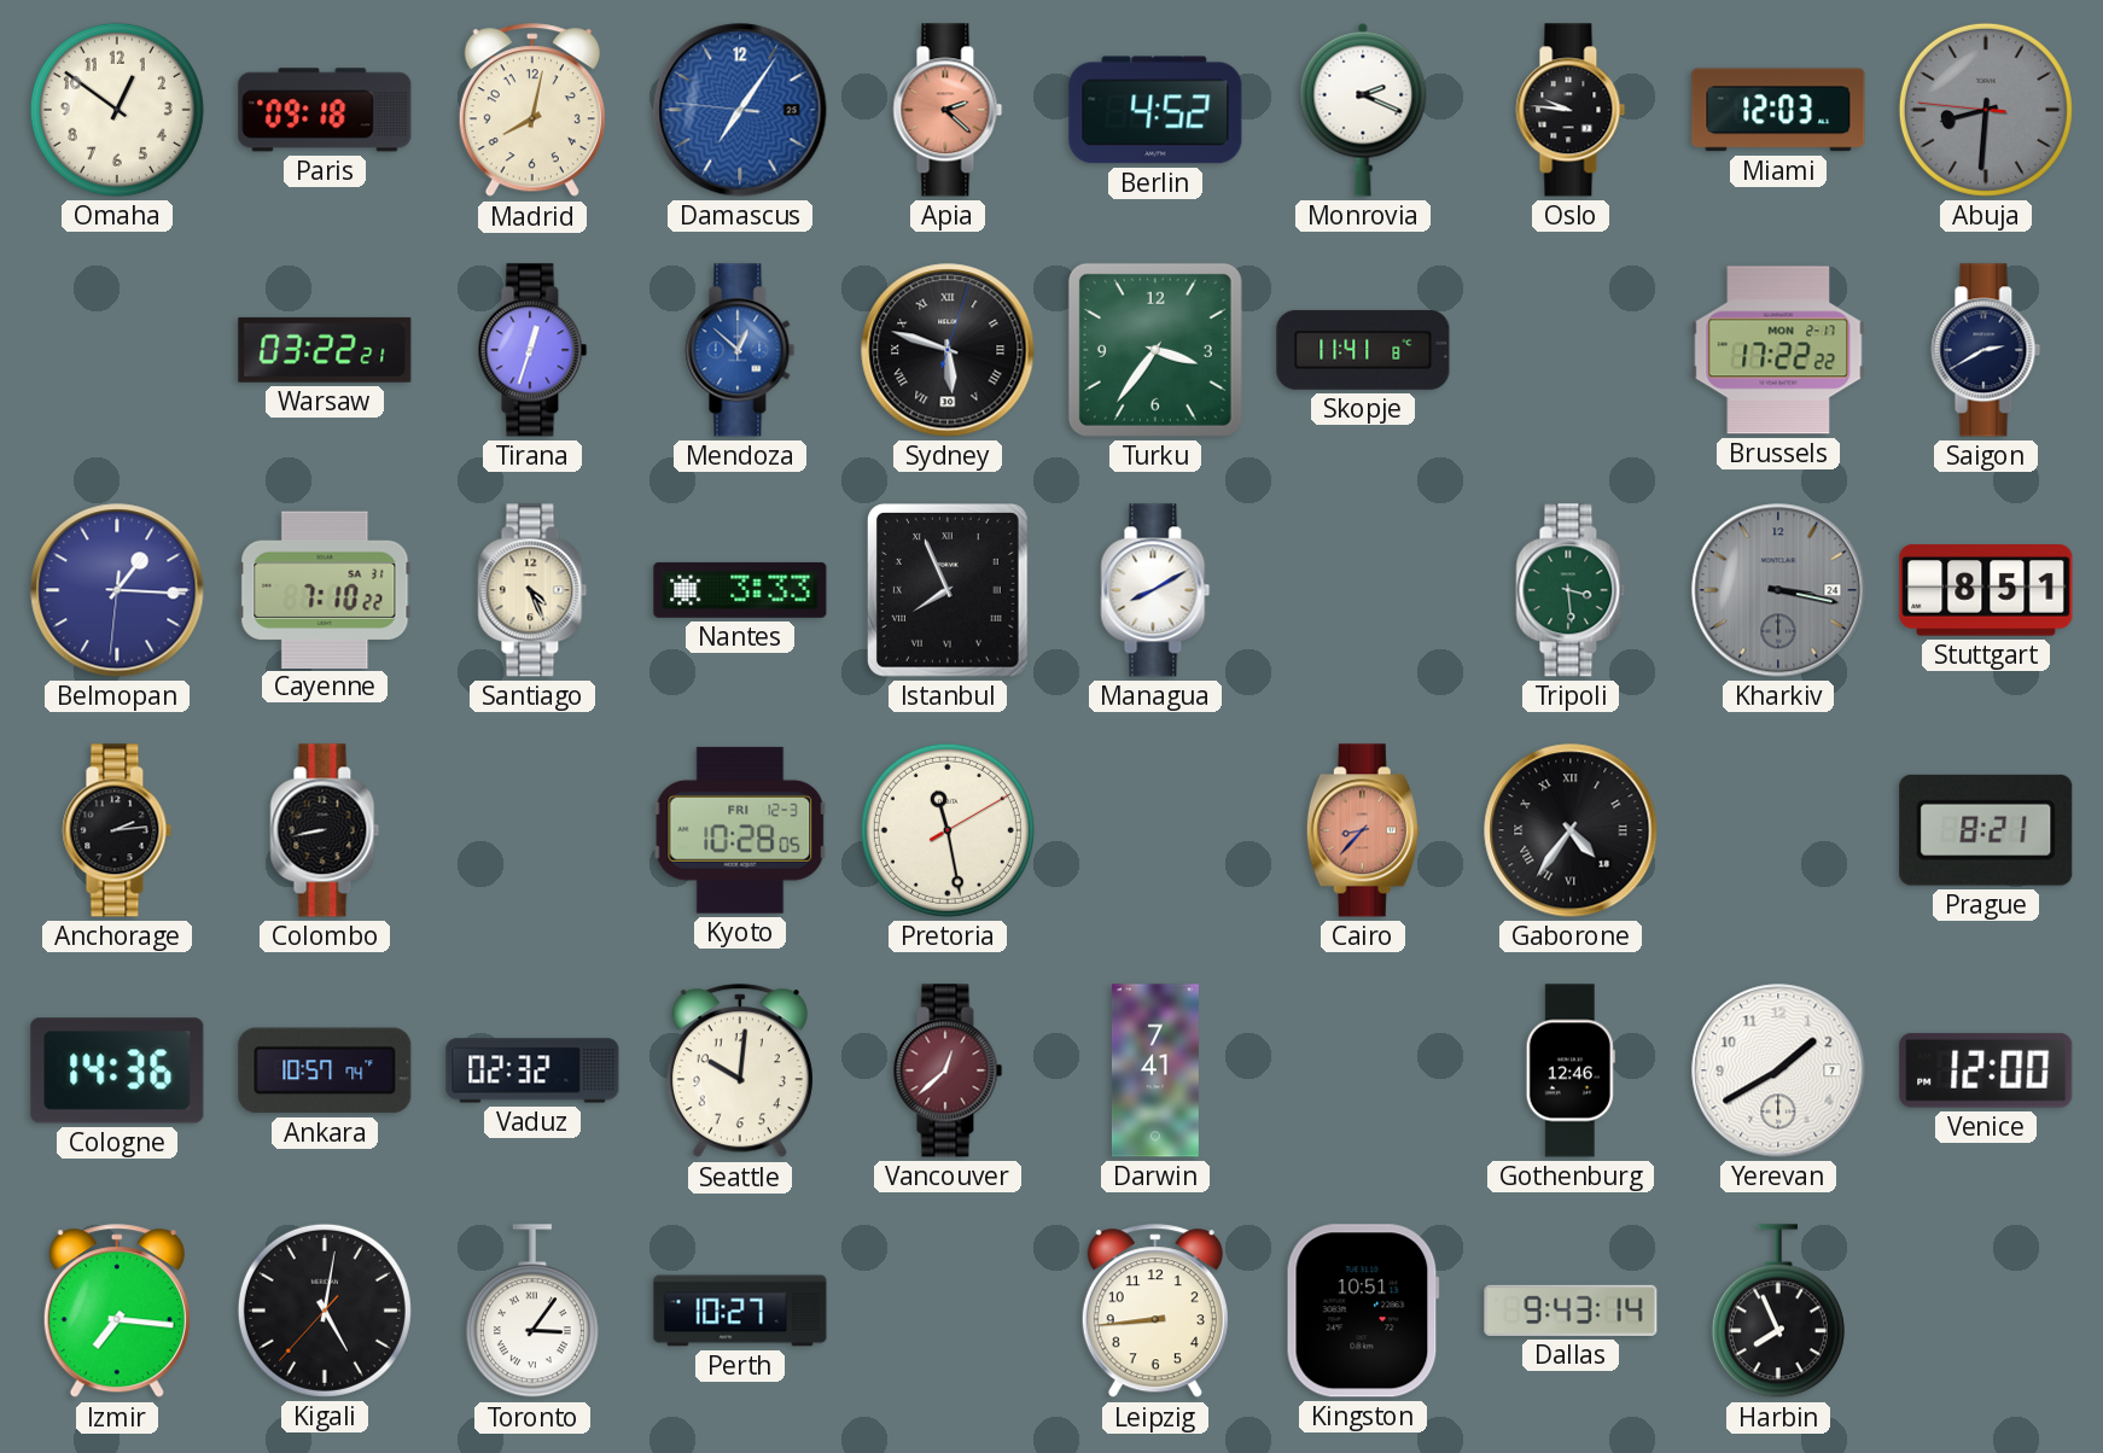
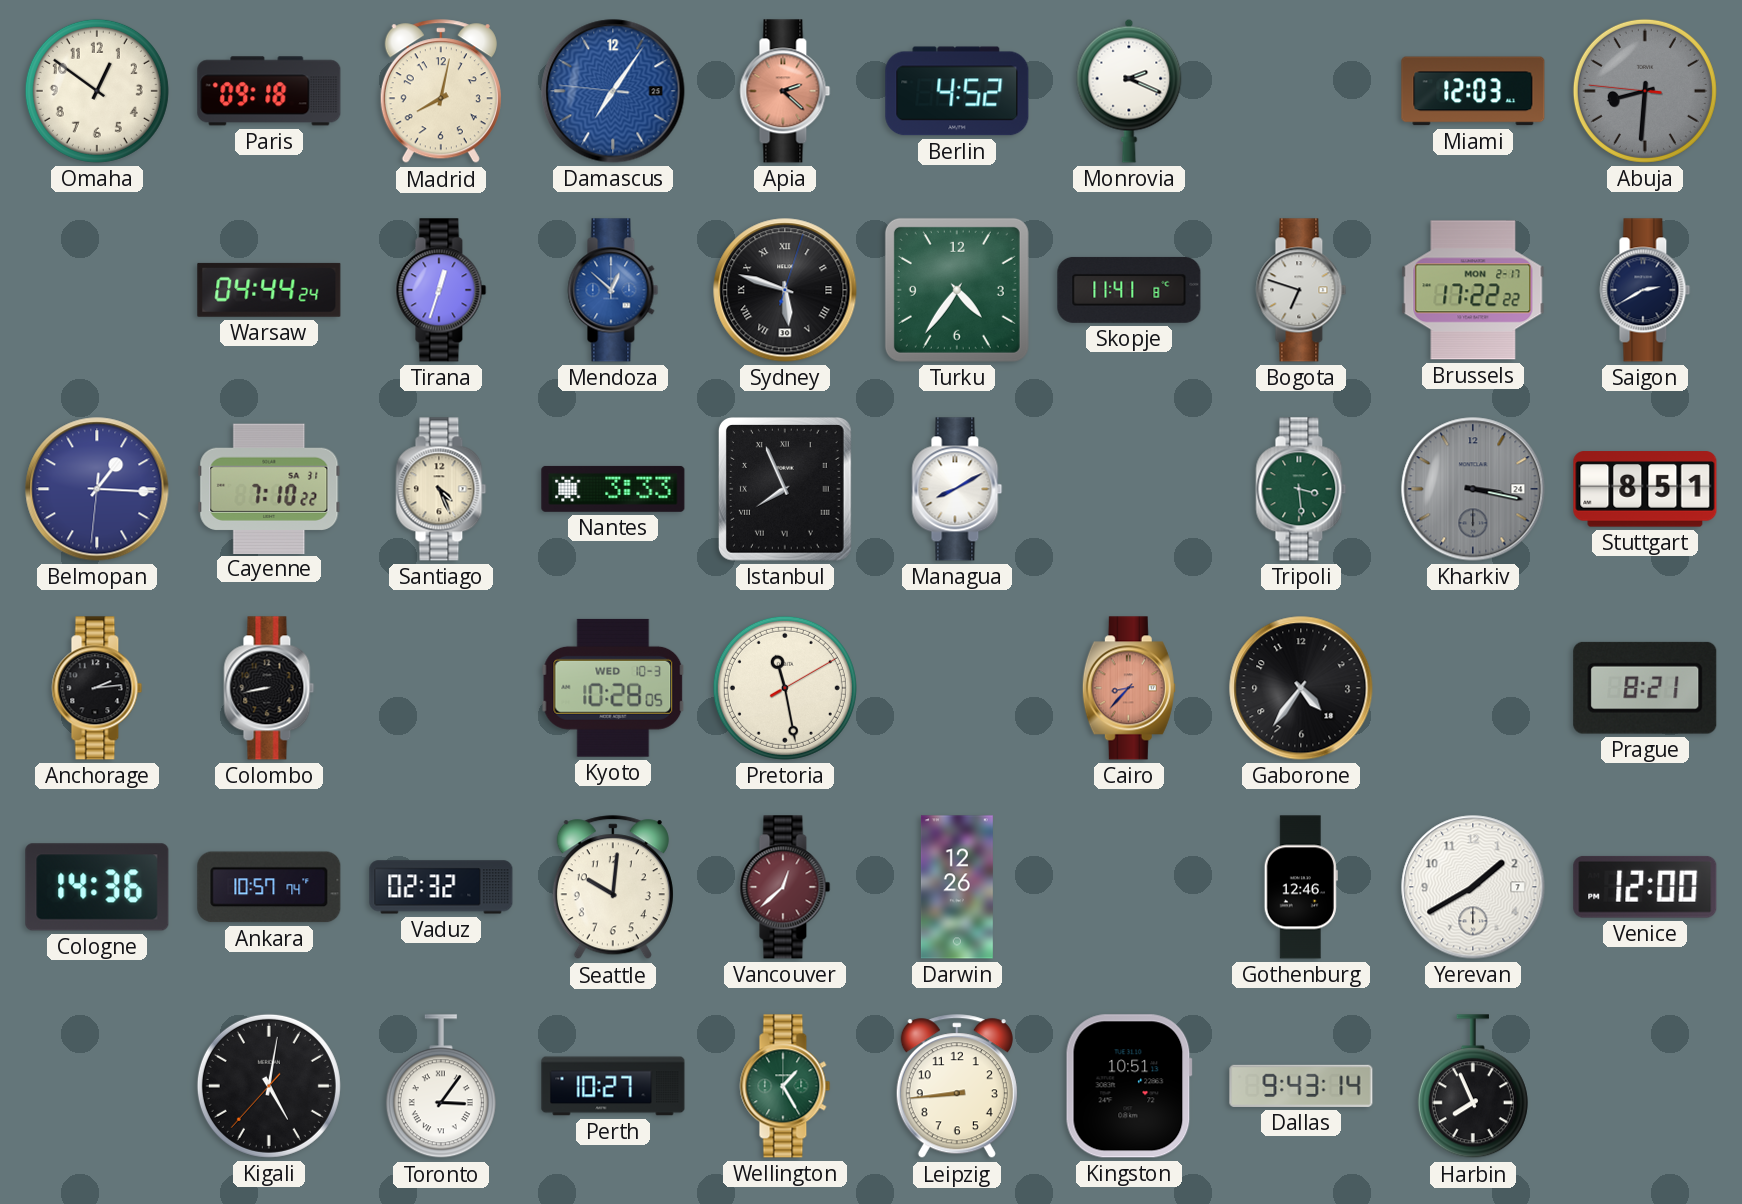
Oslo: 9:46 -> none
Warsaw: 03:22 -> 04:44
Turku: 3:36 -> 4:36
Bogota: none -> 6:48
Kyoto date: FRI 12-3 -> WED 10-3
Gaborone numerals: Roman -> Arabic
Darwin: 7:41 -> 12:26
Izmir: 7:16 -> none
Wellington: none -> 1:25
